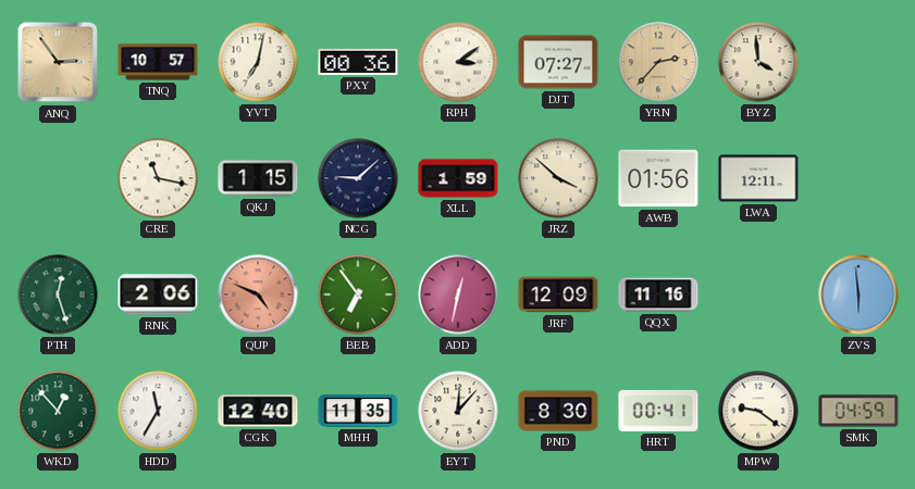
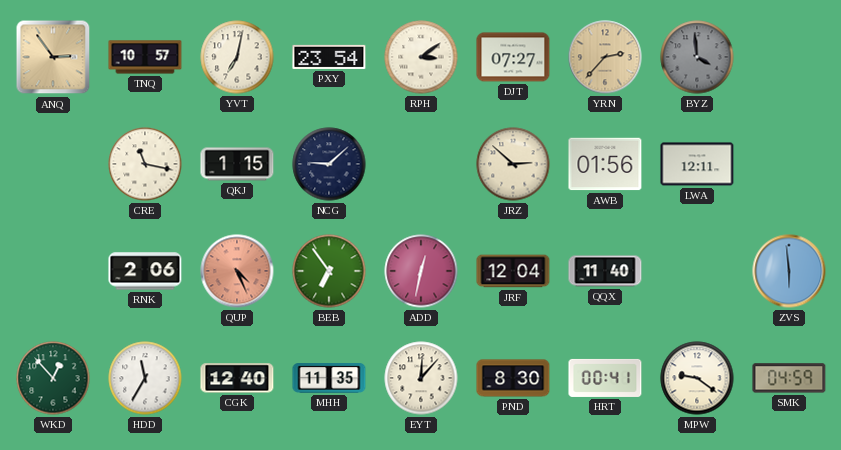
PXY: 00:36 -> 23:54
BYZ dial: cream -> grey
XLL: 1:59 -> none
JRZ: 3:52 -> 2:52
PTH: 12:27 -> none
QUP: 4:49 -> 4:26
JRF: 12:09 -> 12:04
QQX: 11:16 -> 11:40
